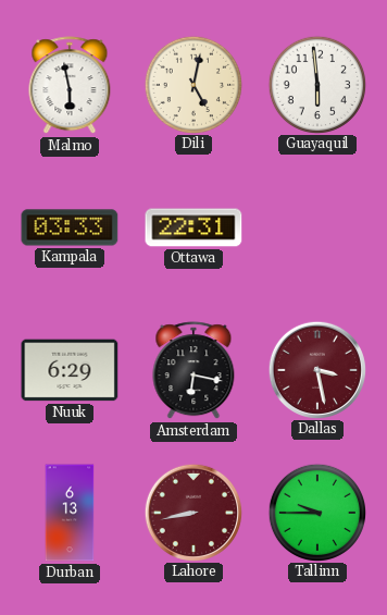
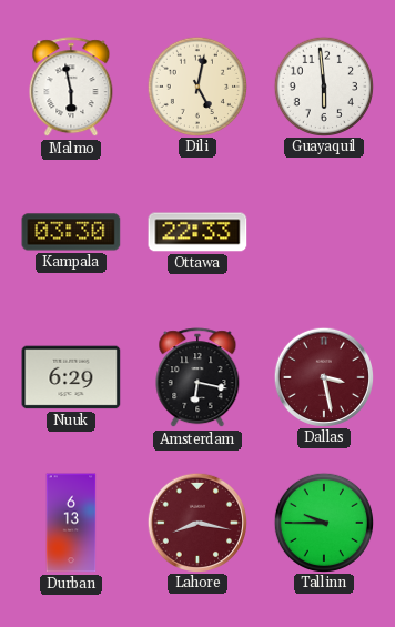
Kampala: 03:33 -> 03:30
Ottawa: 22:31 -> 22:33
Lahore: 8:43 -> 8:17
